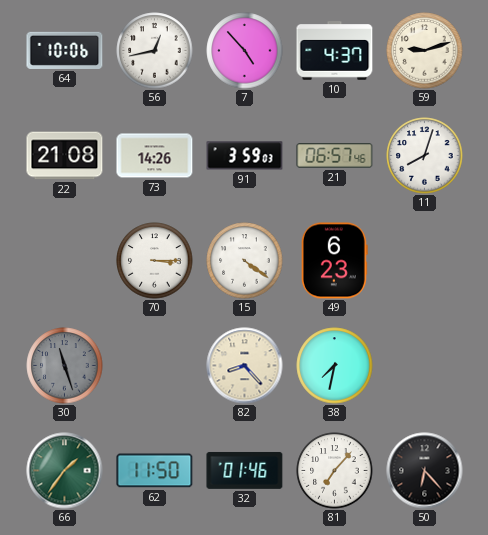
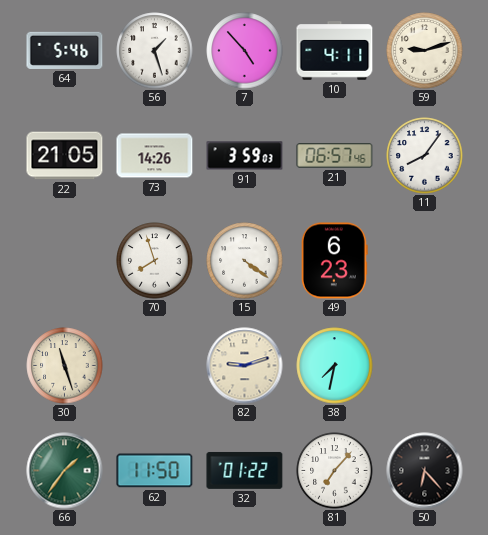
64: 10:06 -> 5:46
56: 12:43 -> 1:27
10: 4:37 -> 4:11
22: 21:08 -> 21:05
11: 8:03 -> 8:06
70: 3:15 -> 7:57
30 dial: grey -> cream
82: 8:23 -> 9:12
32: 01:46 -> 01:22
